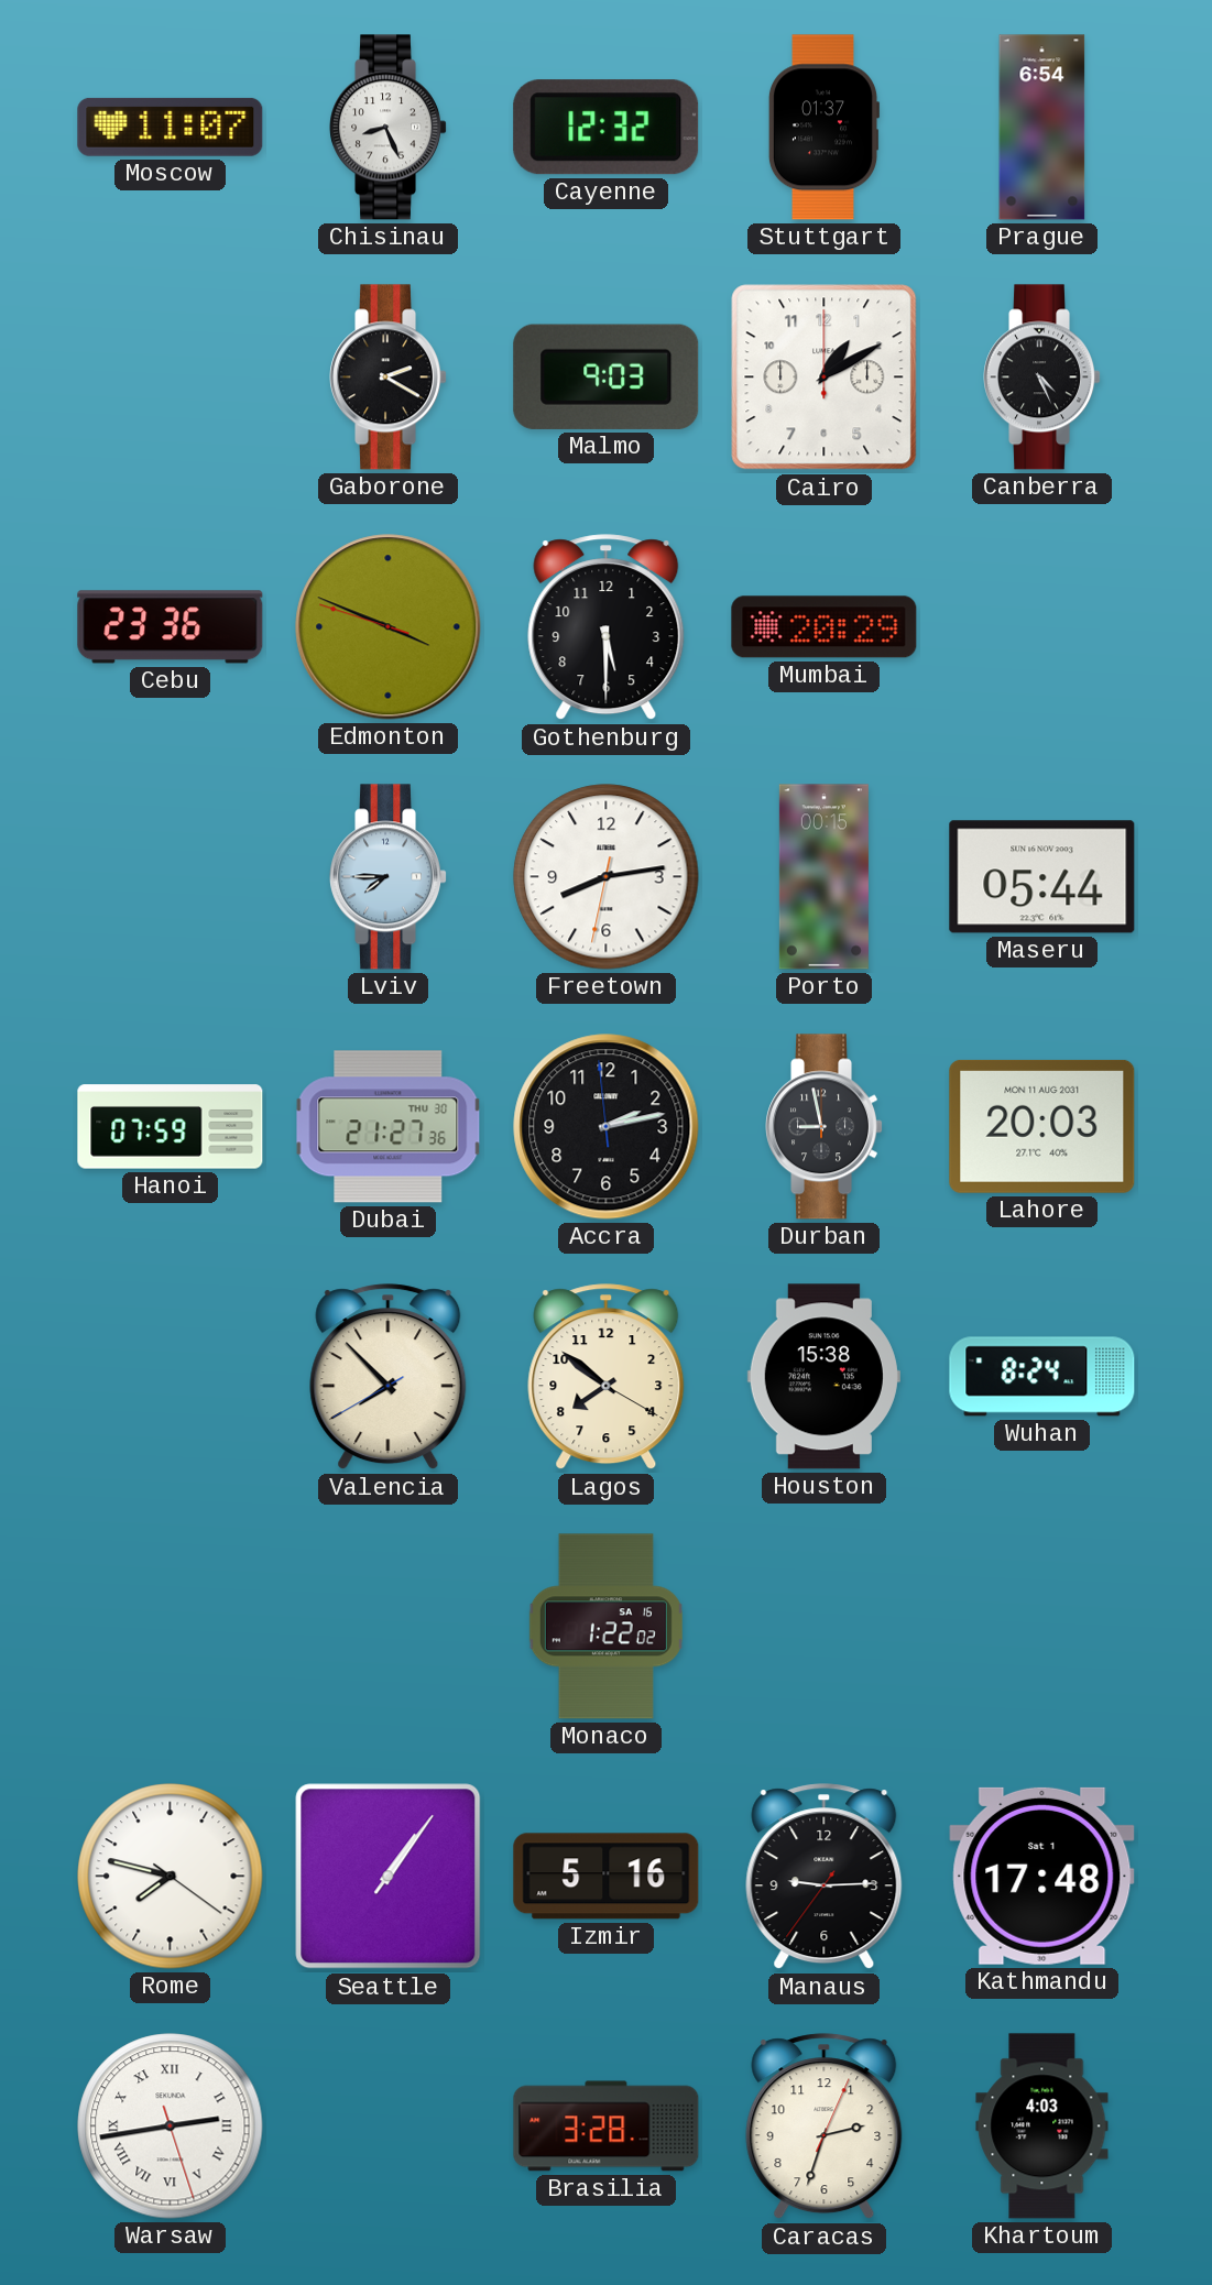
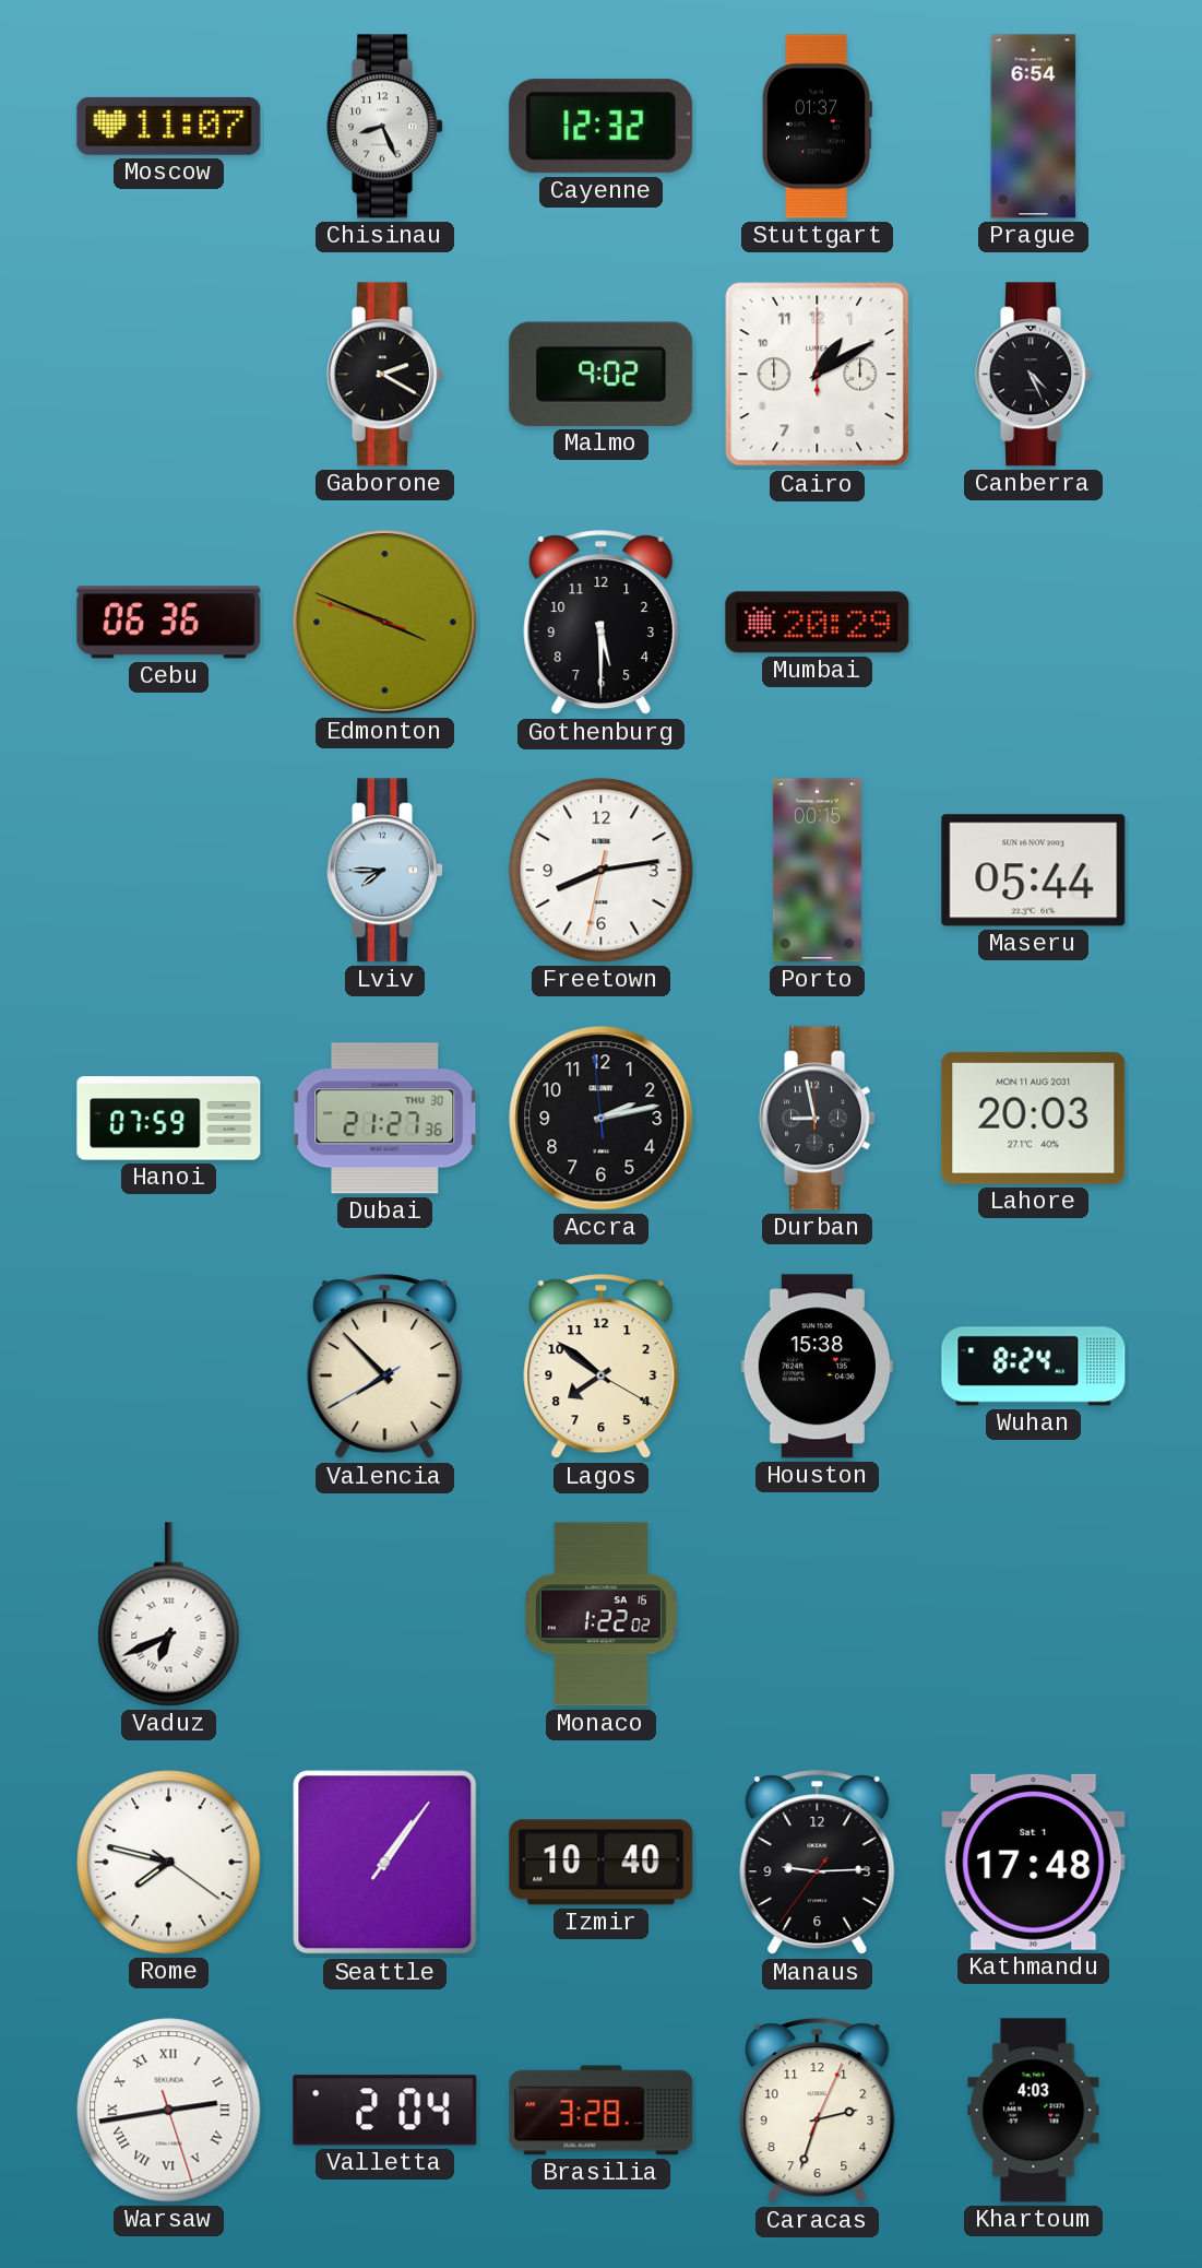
Malmo: 9:03 -> 9:02
Cebu: 23:36 -> 06:36
Vaduz: none -> 6:41
Izmir: 5:16 -> 10:40
Valletta: none -> 2:04
